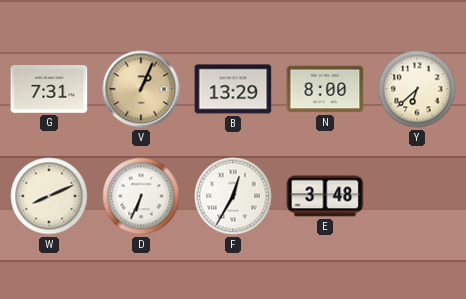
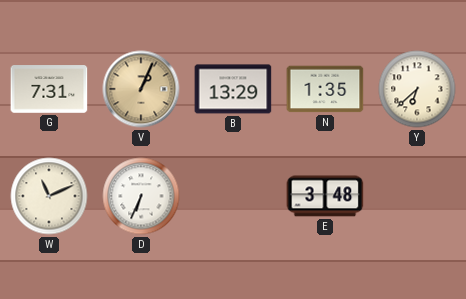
N: 8:00 -> 1:35
W: 8:11 -> 11:11
F: 12:35 -> none
